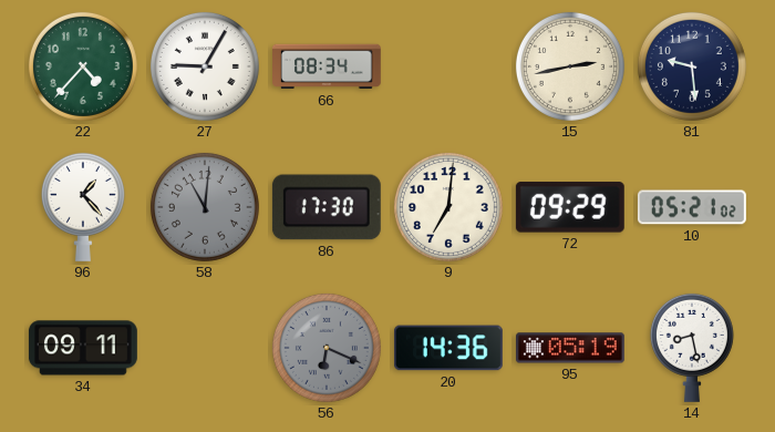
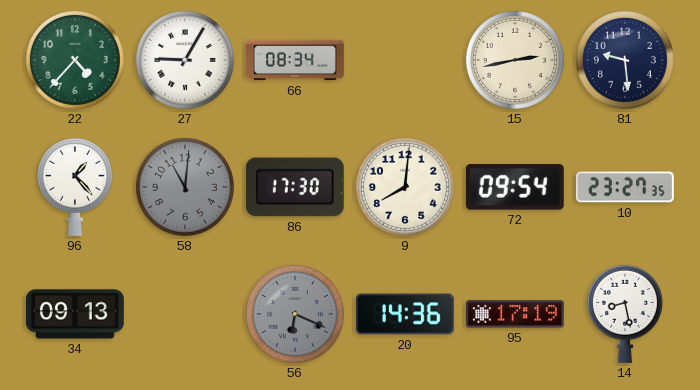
9: 7:01 -> 8:01
72: 09:29 -> 09:54
10: 05:21 -> 23:27
34: 09:11 -> 09:13
95: 05:19 -> 17:19
